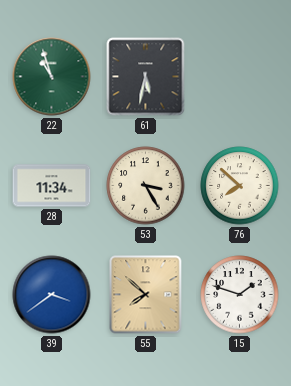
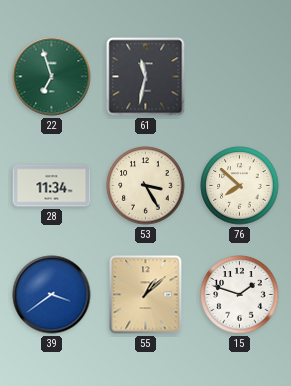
22: 10:57 -> 6:57
61: 5:32 -> 11:32
55: 7:52 -> 1:08
